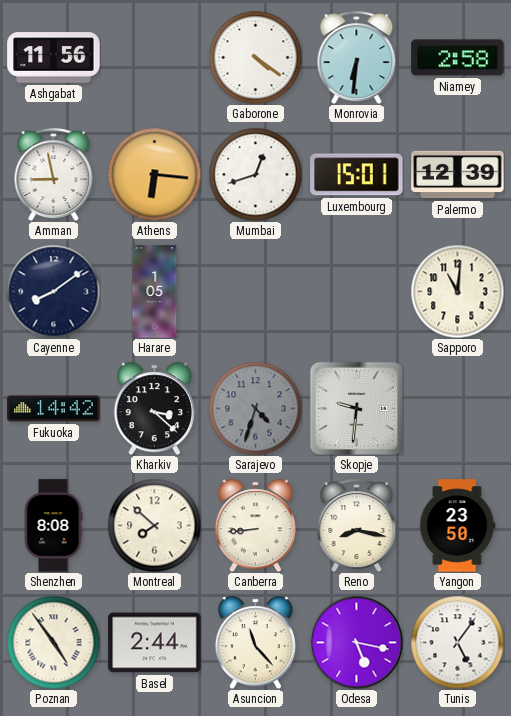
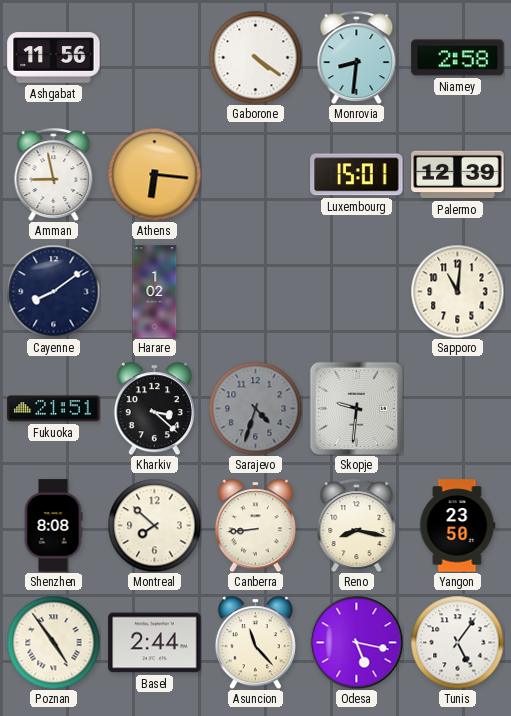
Monrovia: 6:31 -> 8:31
Mumbai: 12:42 -> none
Harare: 1:05 -> 1:02
Fukuoka: 14:42 -> 21:51
